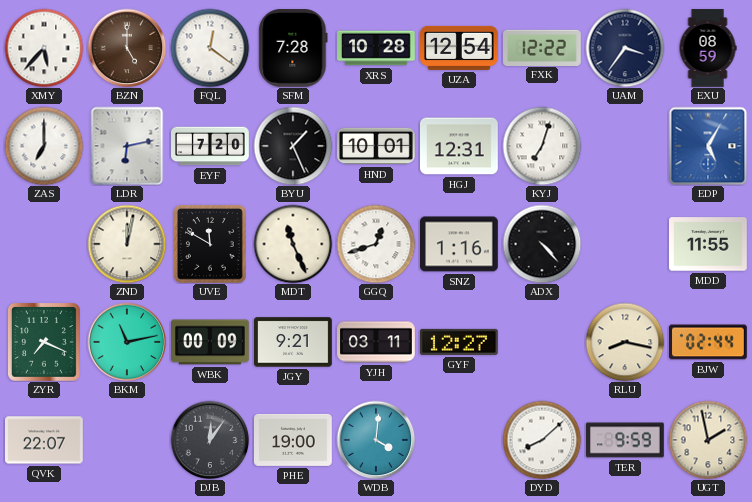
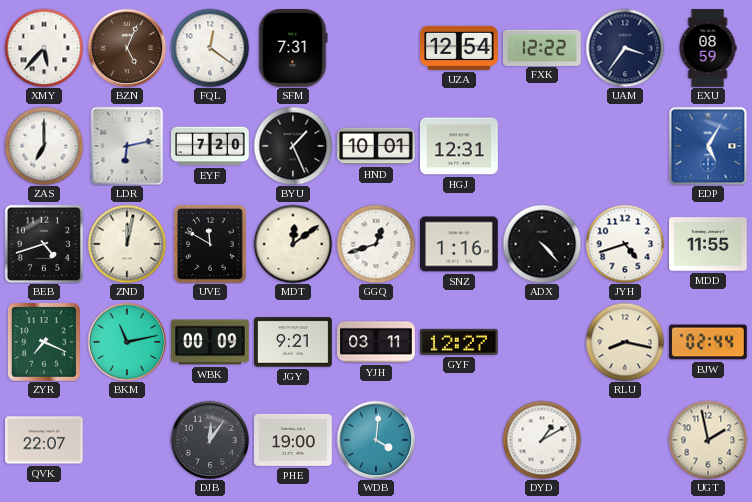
BZN: 5:00 -> 5:04
SFM: 7:28 -> 7:31
XRS: 10:28 -> none
KYJ: 7:03 -> none
BEB: none -> 4:42
MDT: 11:26 -> 12:09
JYH: none -> 4:42
DYD: 8:08 -> 1:10
TER: 9:59 -> none
